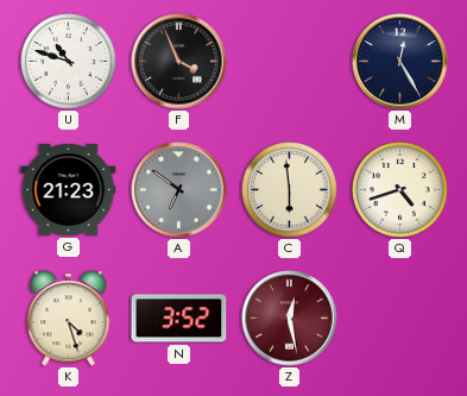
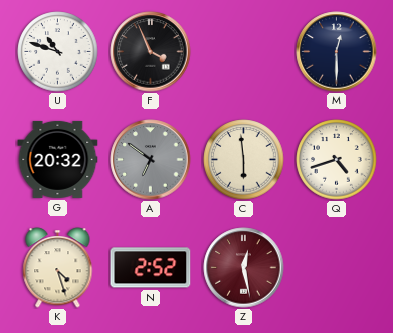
M: 12:25 -> 12:30
G: 21:23 -> 20:32
N: 3:52 -> 2:52
